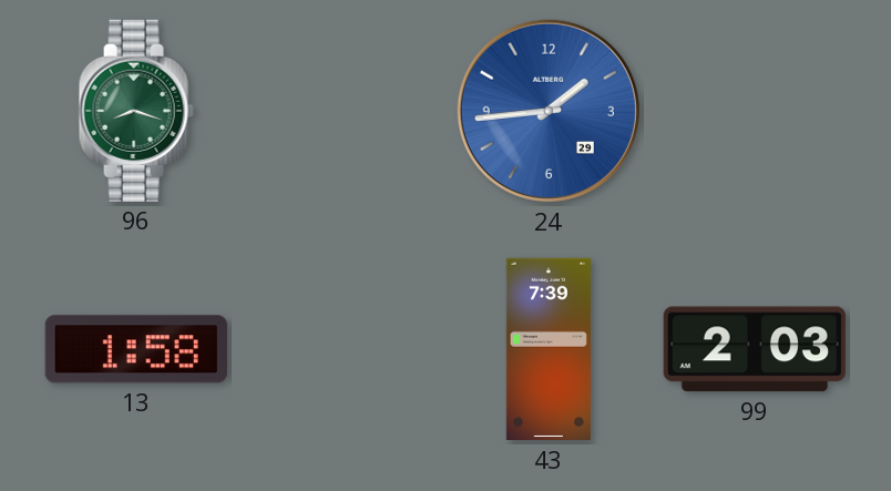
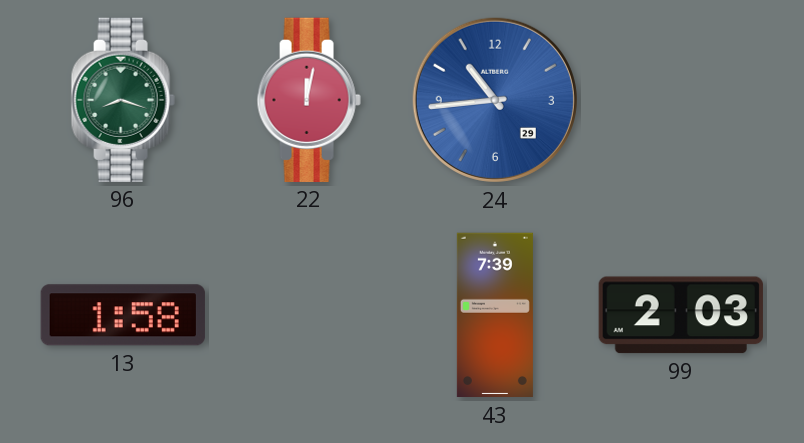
22: none -> 12:02
24: 1:44 -> 10:44
